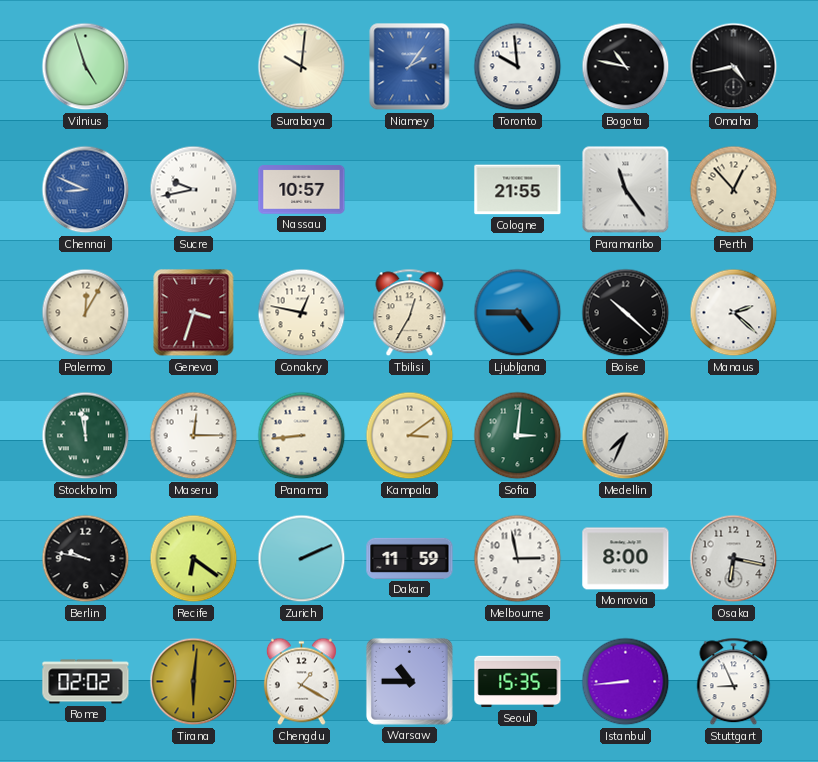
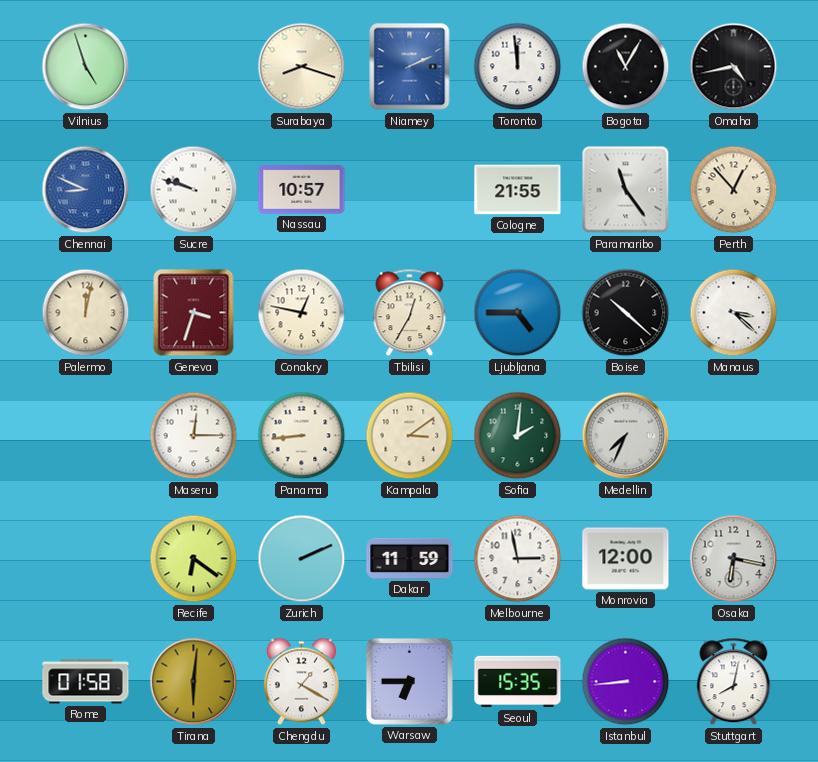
Surabaya: 10:01 -> 8:18
Niamey: 2:06 -> 2:11
Toronto: 9:59 -> 11:59
Bogota: 10:47 -> 11:05
Sucre: 9:43 -> 9:48
Palermo: 12:05 -> 12:02
Manaus: 2:22 -> 3:22
Stockholm: 11:58 -> none
Sofia: 3:01 -> 2:01
Berlin: 9:47 -> none
Monrovia: 8:00 -> 12:00
Rome: 02:02 -> 01:58
Warsaw: 10:45 -> 6:45
Stuttgart: 8:56 -> 8:02
